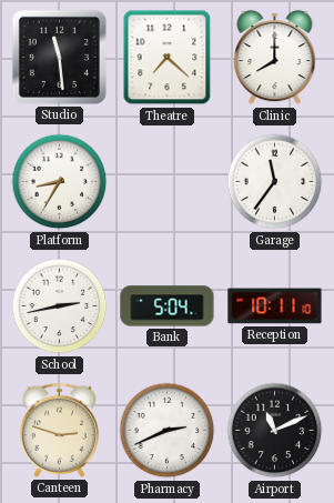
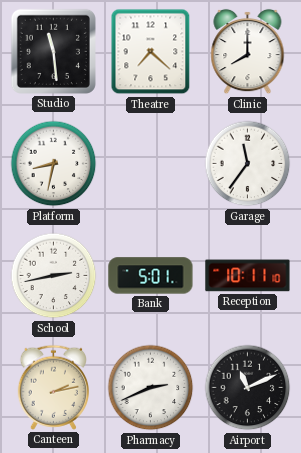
Platform: 8:35 -> 8:32
Bank: 5:04 -> 5:01
Canteen: 2:48 -> 2:13
